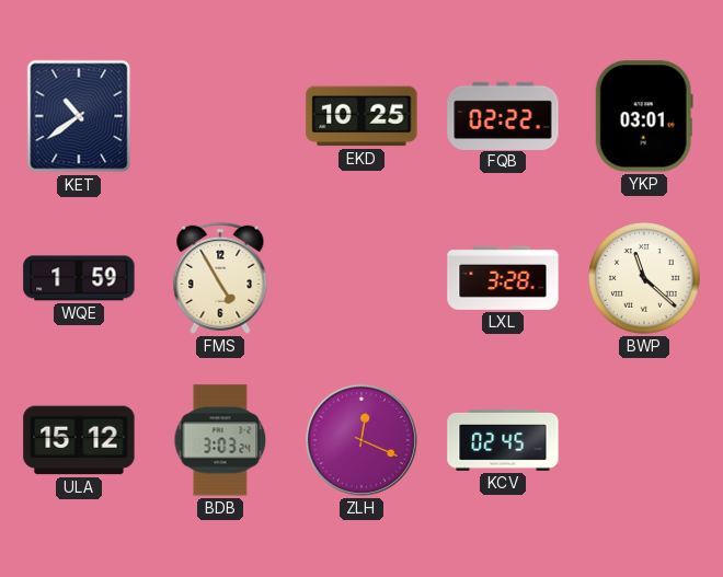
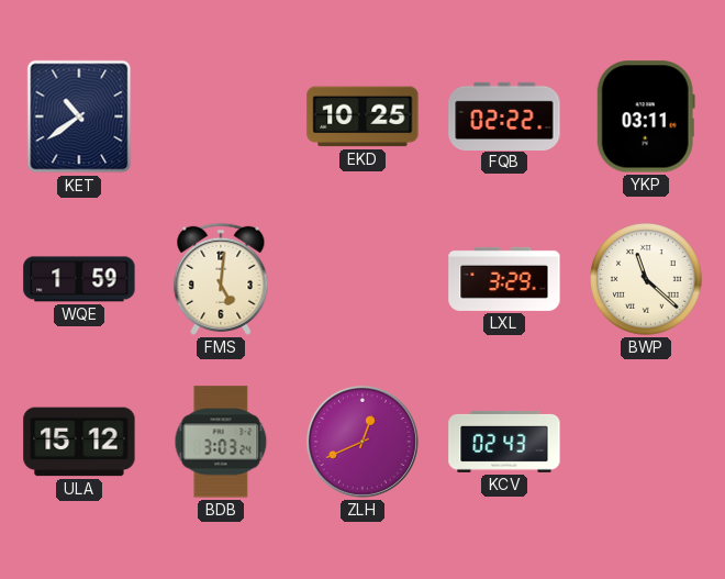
YKP: 03:01 -> 03:11
FMS: 4:55 -> 5:01
LXL: 3:28 -> 3:29
ZLH: 12:19 -> 12:41
KCV: 02:45 -> 02:43
